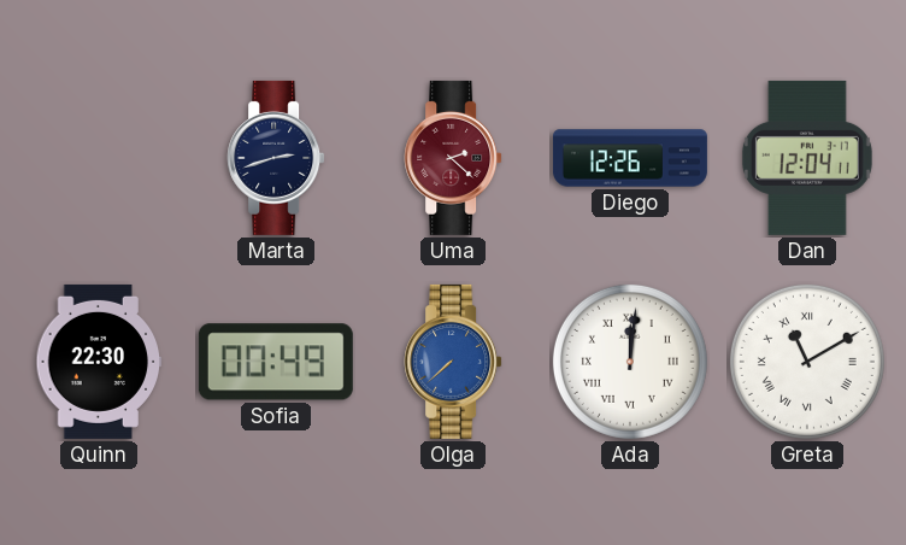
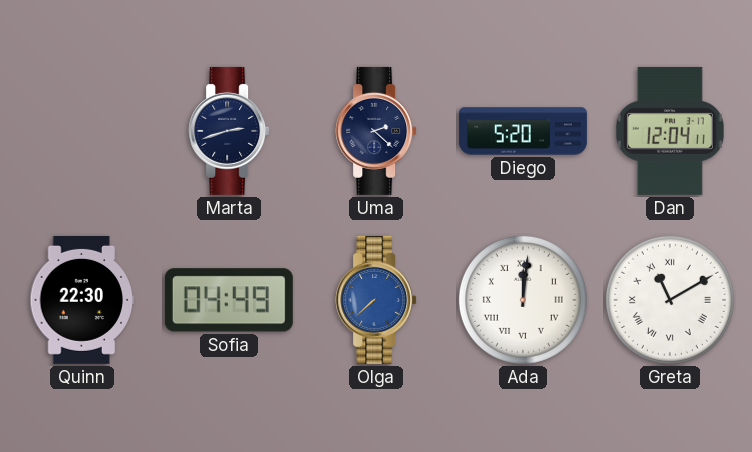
Uma dial: burgundy -> navy
Diego: 12:26 -> 5:20
Sofia: 00:49 -> 04:49
